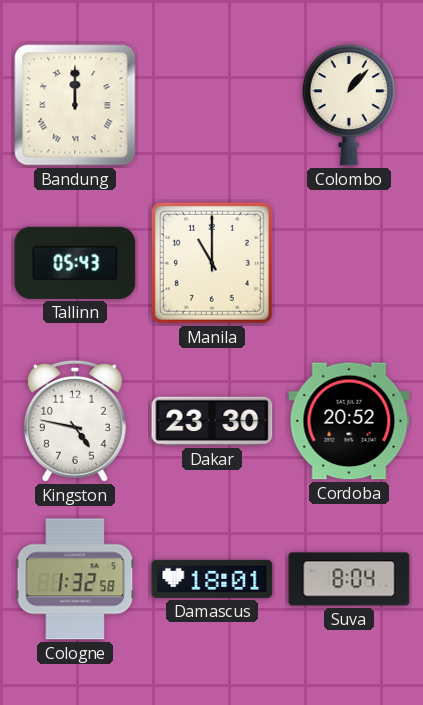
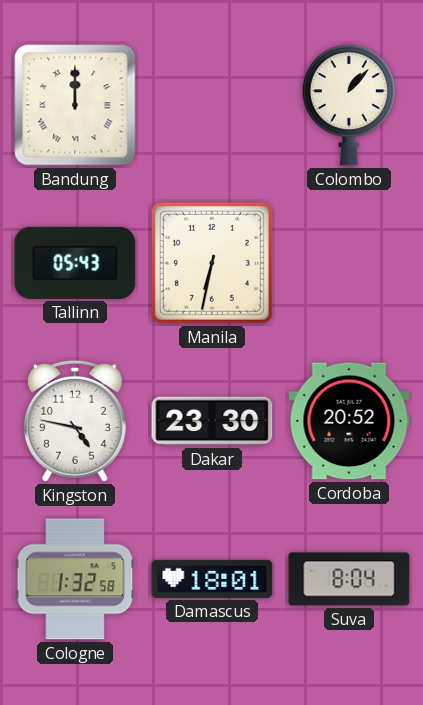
Manila: 11:00 -> 6:32
